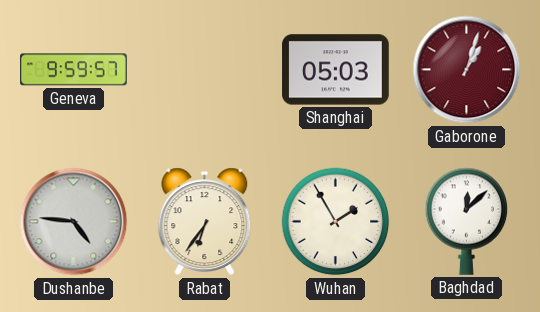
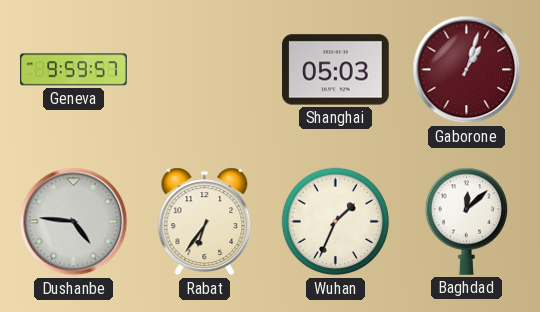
Wuhan: 1:55 -> 1:34
